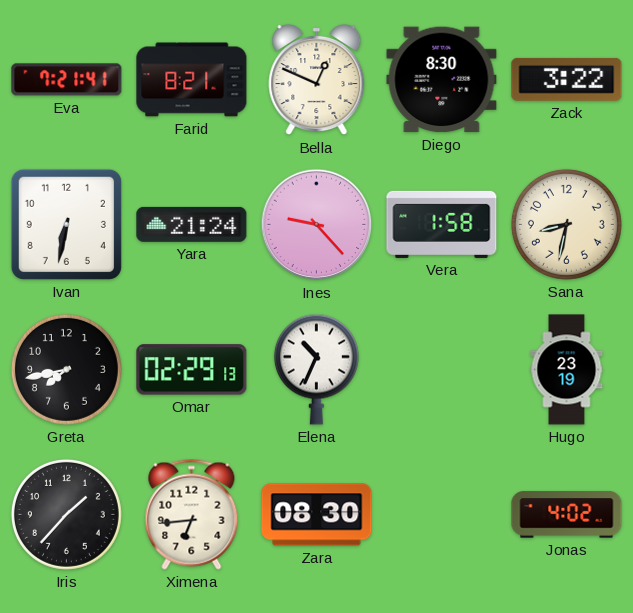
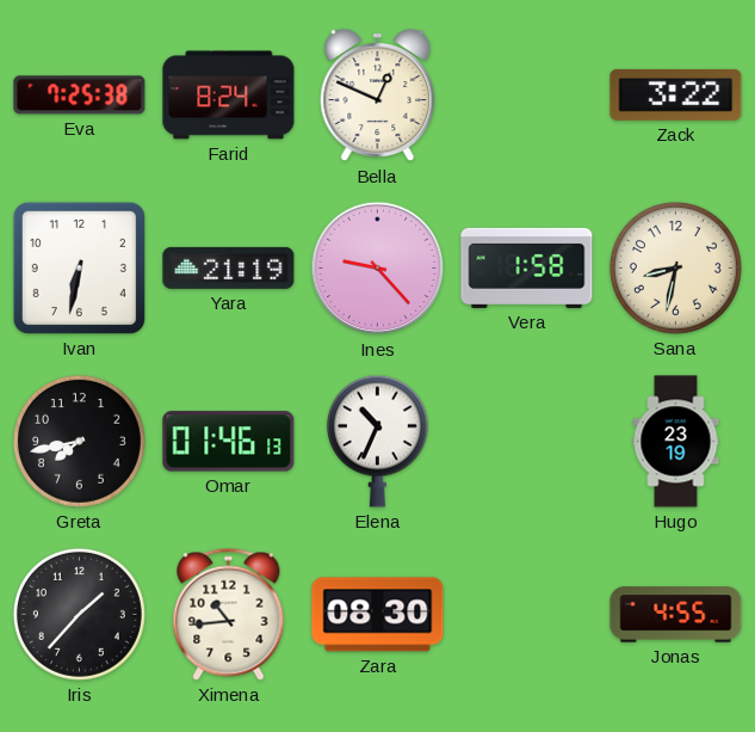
Eva: 7:21 -> 7:25
Farid: 8:21 -> 8:24
Diego: 8:30 -> none
Yara: 21:24 -> 21:19
Omar: 02:29 -> 01:46
Ximena: 6:44 -> 10:44
Jonas: 4:02 -> 4:55
